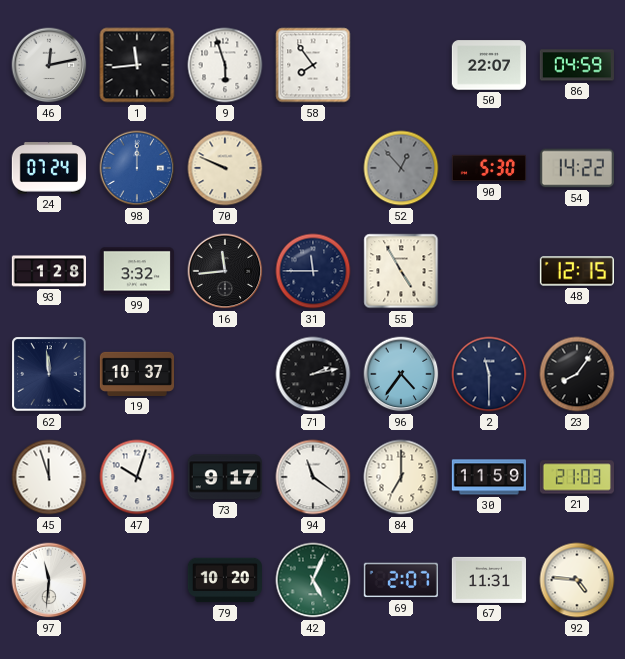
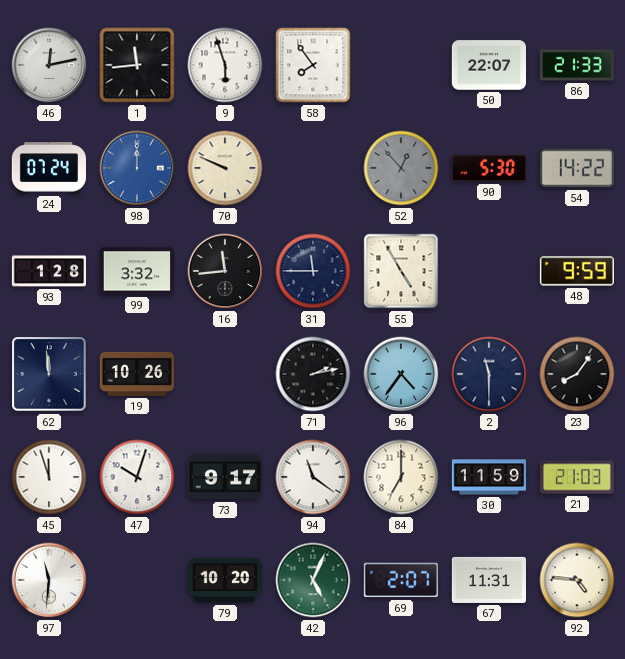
86: 04:59 -> 21:33
48: 12:15 -> 9:59
19: 10:37 -> 10:26
